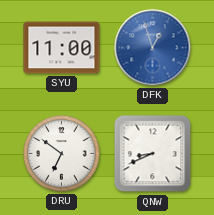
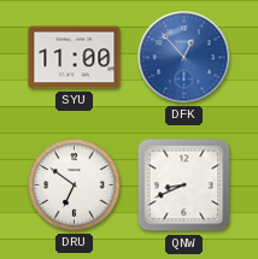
DFK: 12:57 -> 12:53
